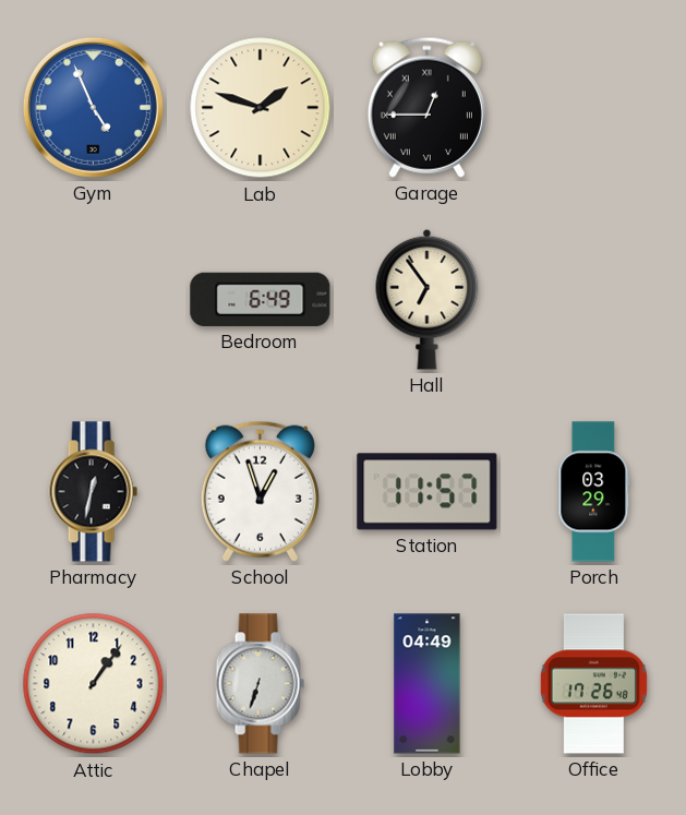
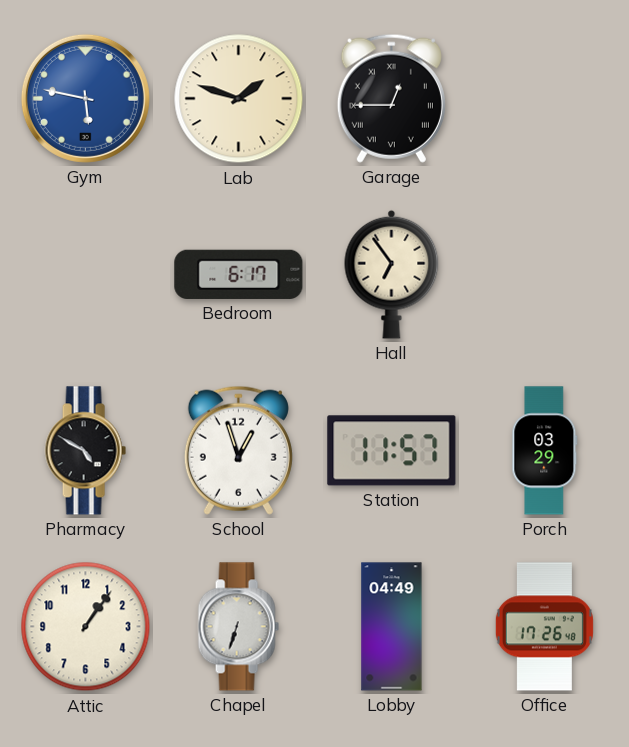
Gym: 4:56 -> 5:47
Bedroom: 6:49 -> 6:17
Pharmacy: 12:32 -> 4:50
